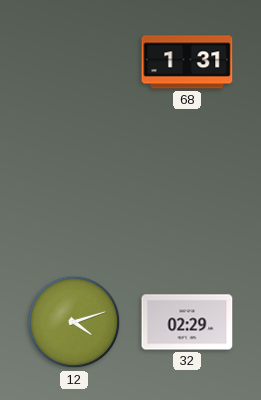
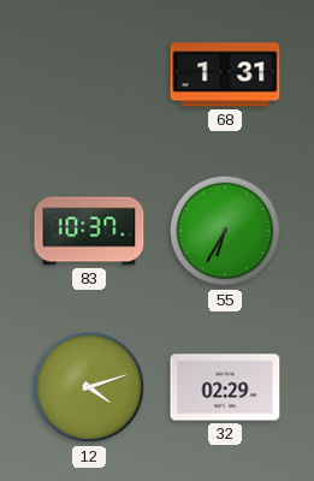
83: none -> 10:37
55: none -> 6:35
